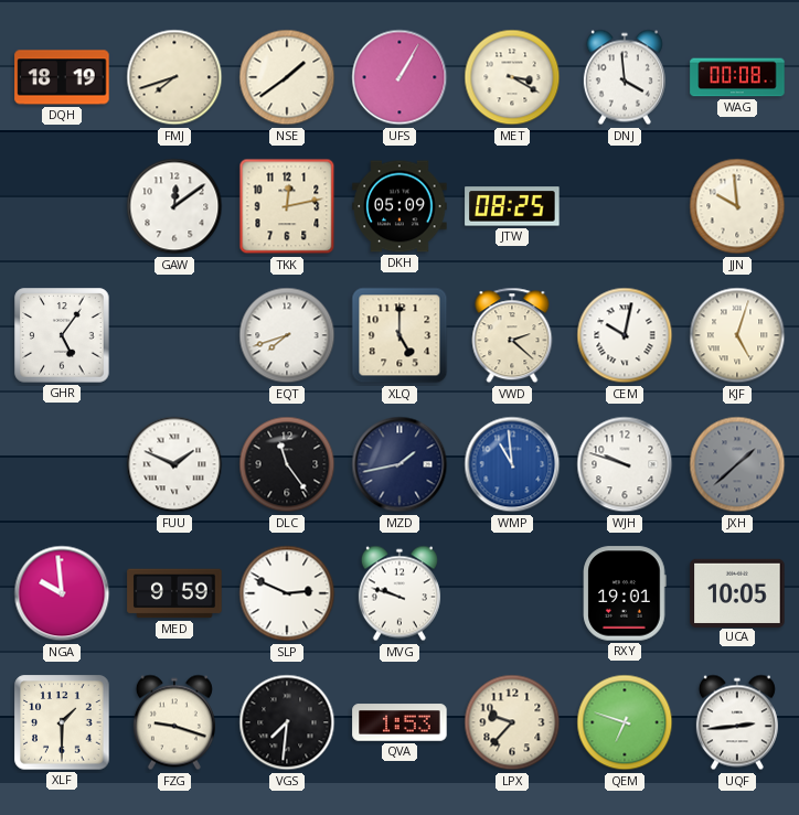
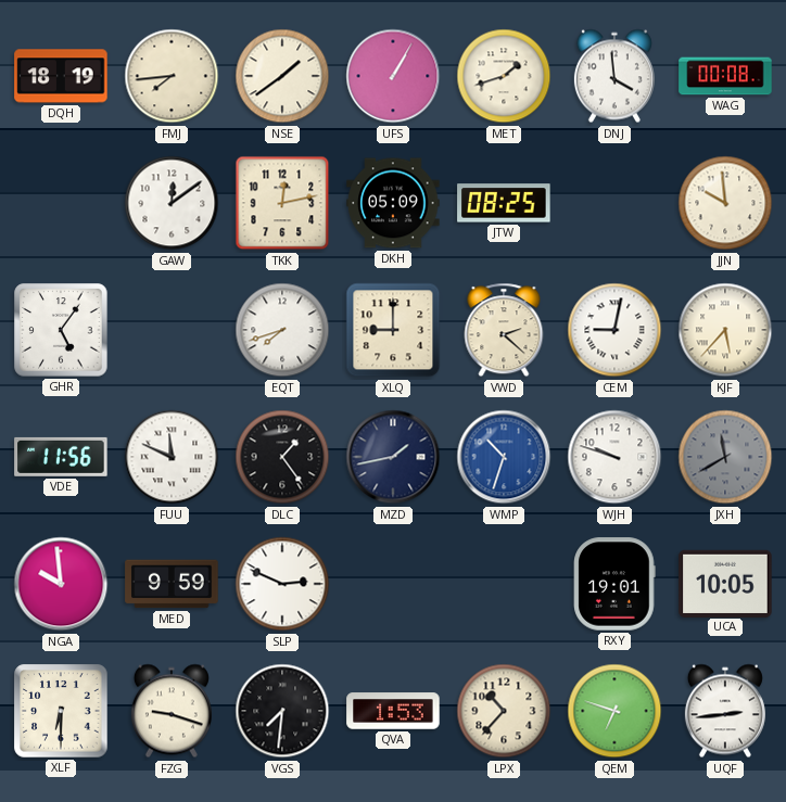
FMJ: 7:42 -> 7:44
MET: 3:20 -> 1:42
XLQ: 5:00 -> 9:00
CEM: 10:02 -> 9:02
KJF: 5:03 -> 5:37
VDE: none -> 11:56
FUU: 1:49 -> 11:49
DLC: 11:24 -> 1:24
WMP: 10:59 -> 10:33
JXH: 1:38 -> 11:40
MVG: 9:48 -> none
XLF: 1:30 -> 6:30
LPX: 9:37 -> 10:37
